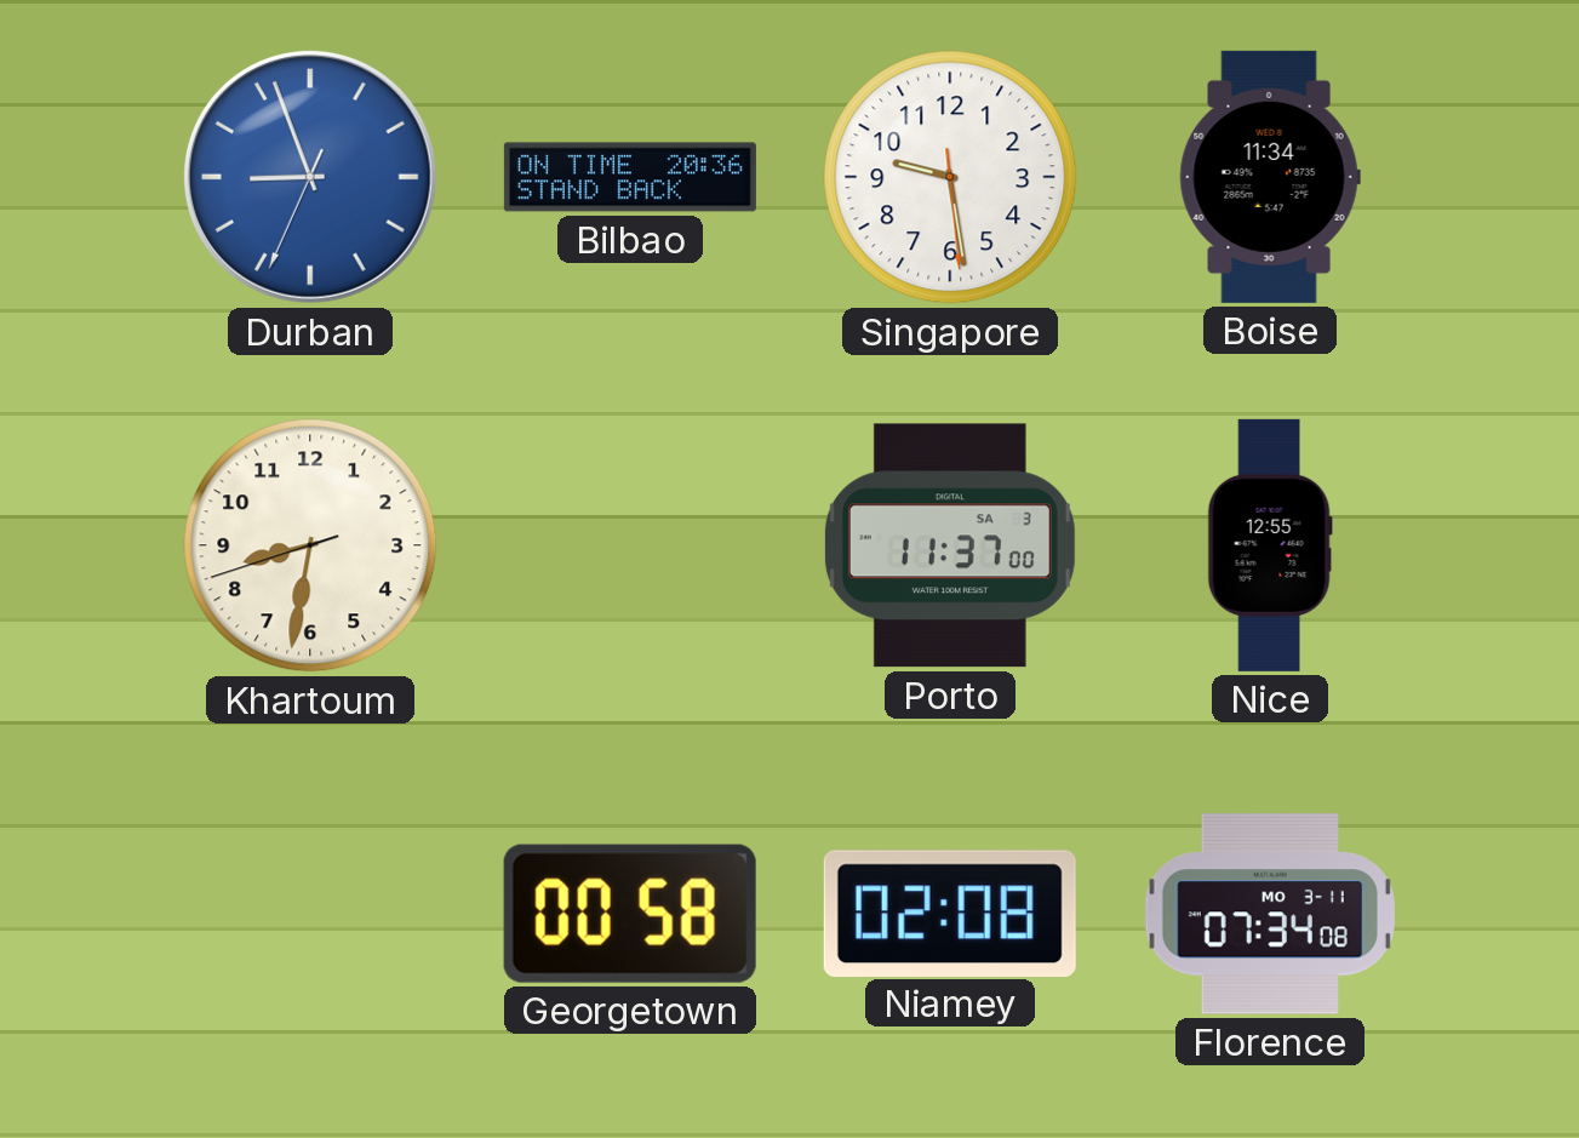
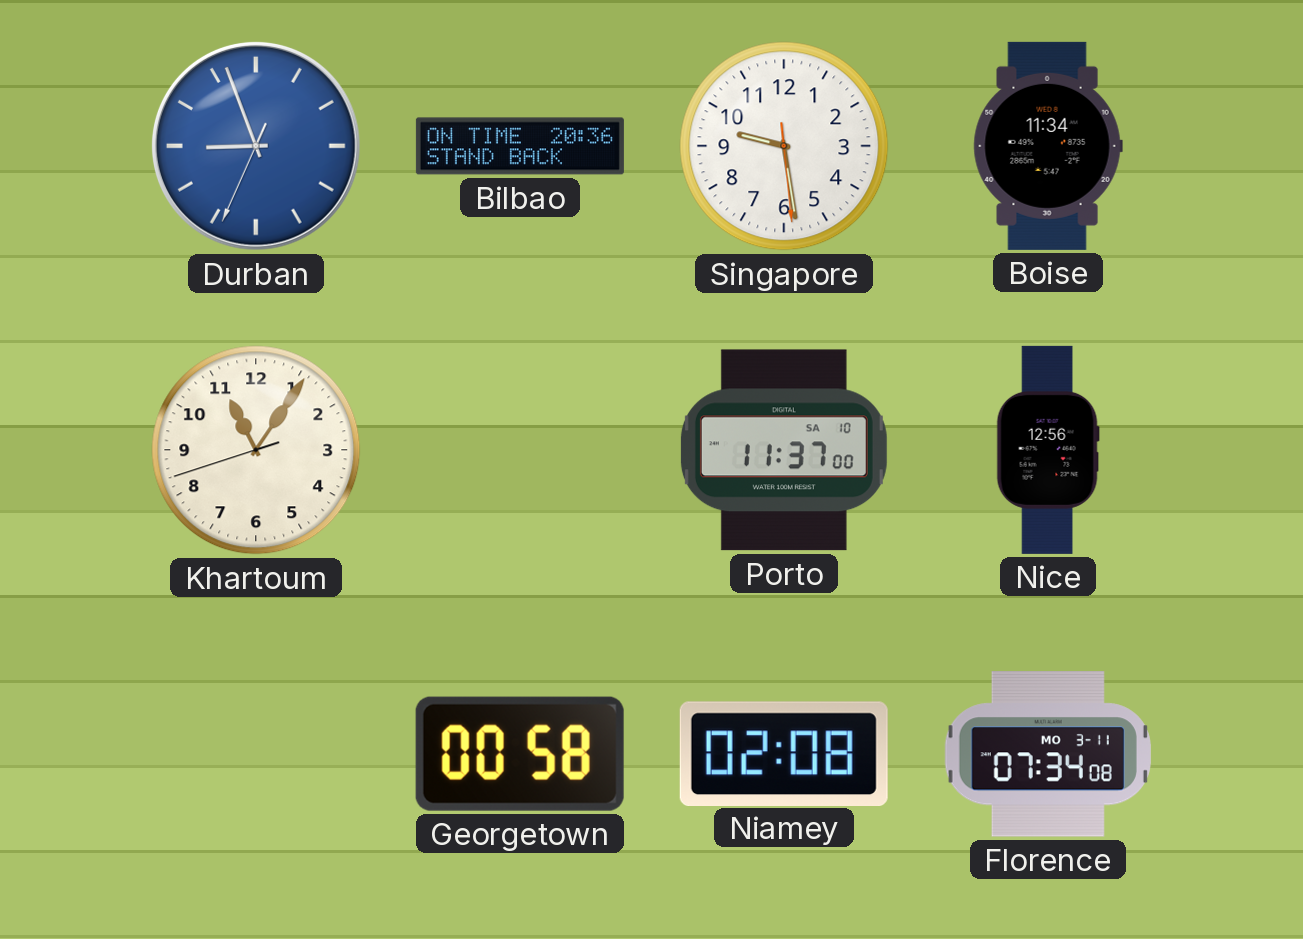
Khartoum: 8:31 -> 11:05
Porto date: SA 3 -> SA 10
Nice: 12:55 -> 12:56
